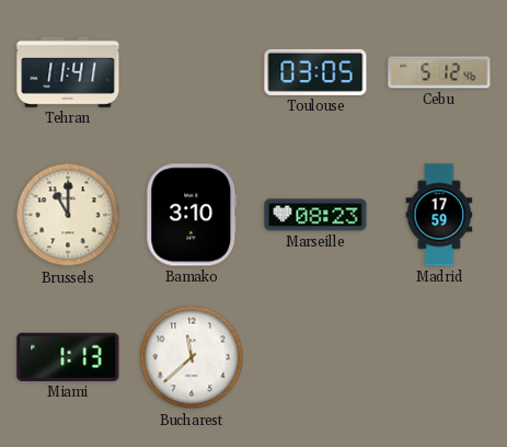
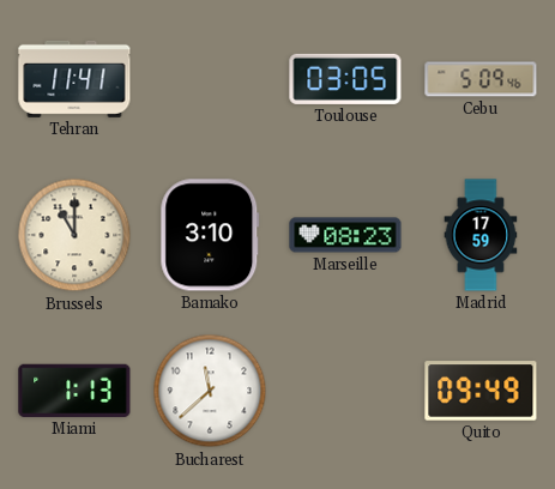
Cebu: 5:12 -> 5:09
Quito: none -> 09:49
